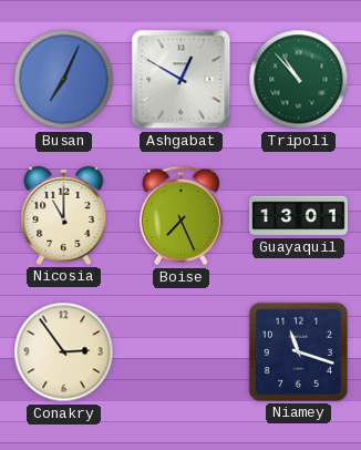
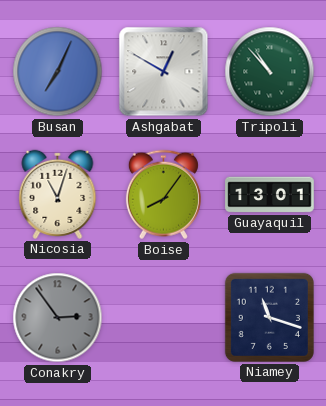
Nicosia: 11:00 -> 11:03
Boise: 7:26 -> 8:06
Conakry dial: cream -> grey
